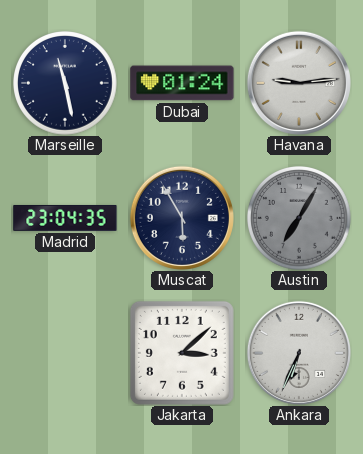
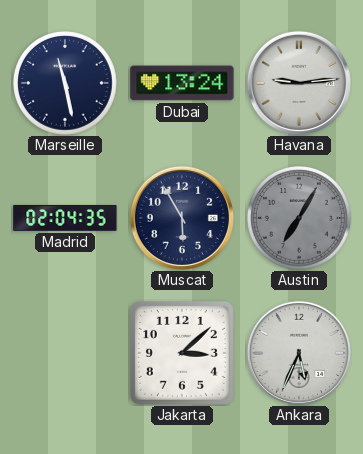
Dubai: 01:24 -> 13:24
Madrid: 23:04 -> 02:04
Ankara: 6:34 -> 5:34
